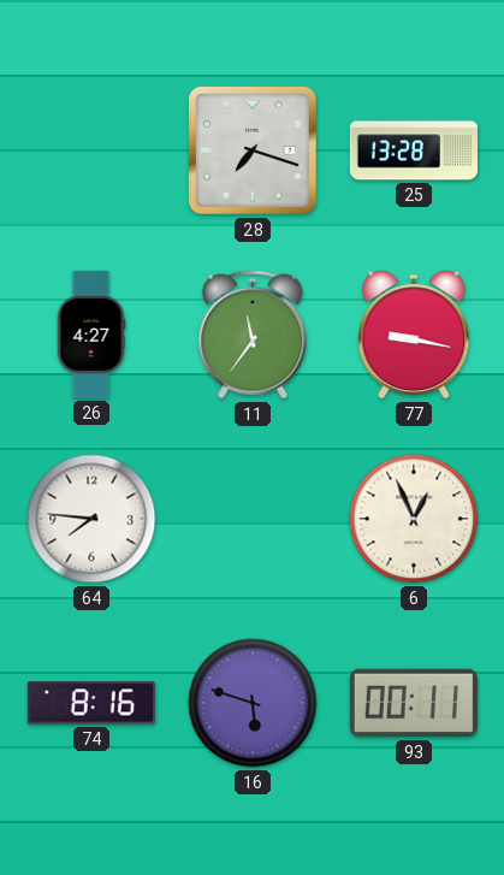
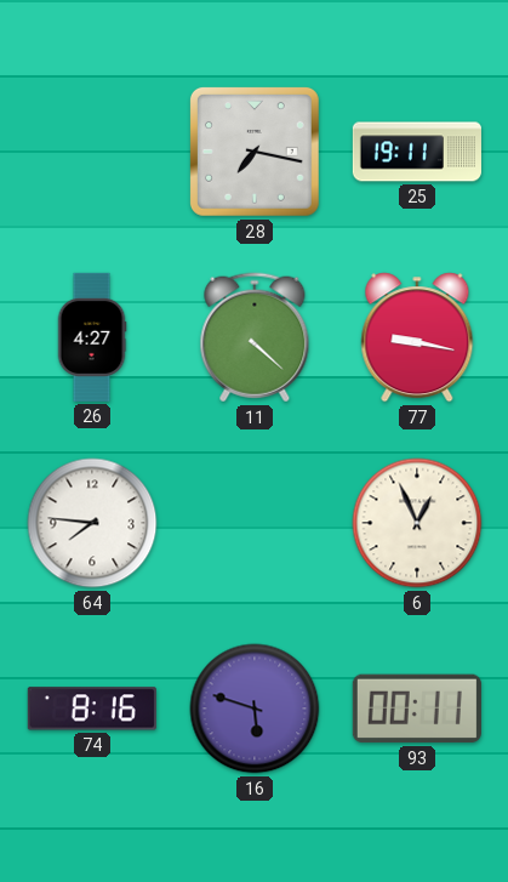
28: 7:18 -> 7:17
25: 13:28 -> 19:11
11: 11:36 -> 4:22
